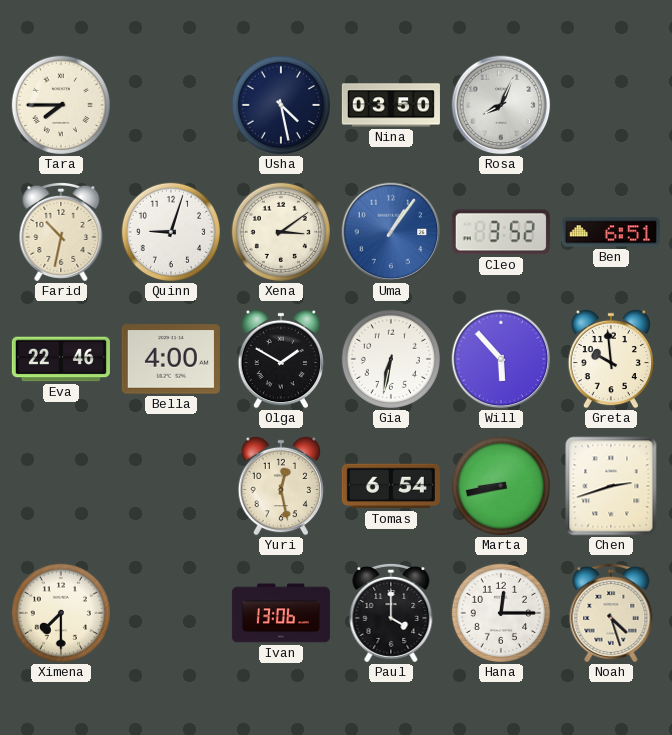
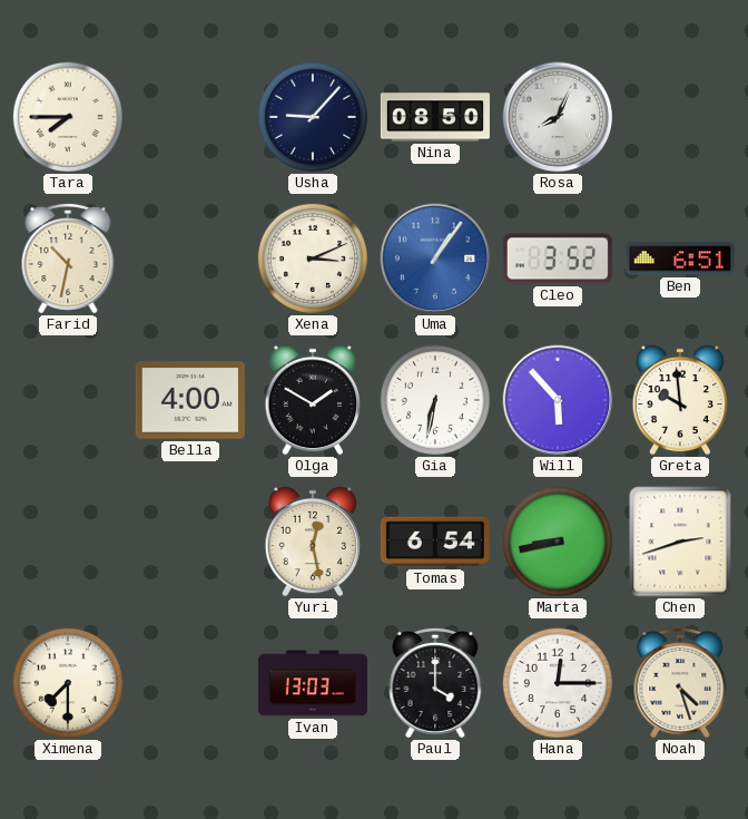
Usha: 4:28 -> 9:07
Nina: 03:50 -> 08:50
Quinn: 9:03 -> none
Xena: 3:09 -> 3:11
Eva: 22:46 -> none
Ivan: 13:06 -> 13:03
